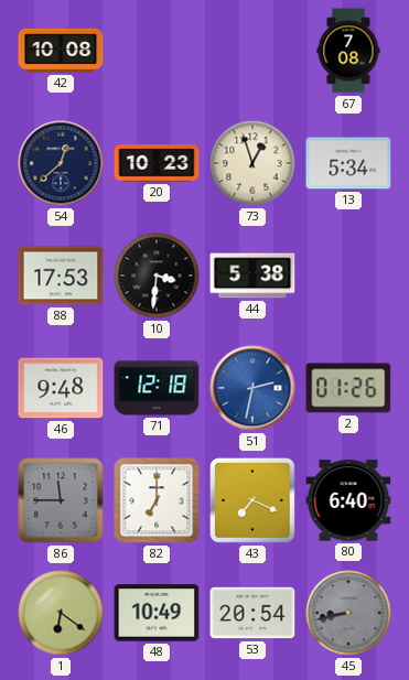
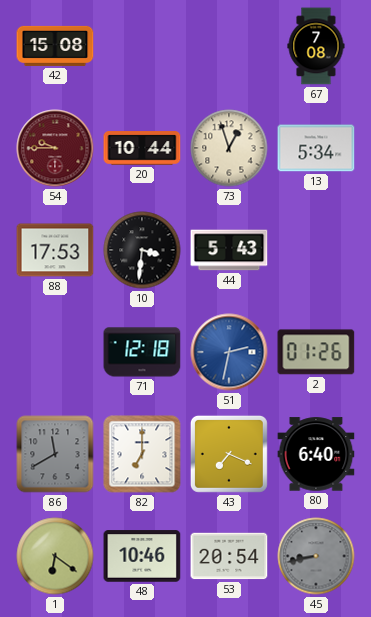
42: 10:08 -> 15:08
54: 12:38 -> 9:45
54 dial: navy -> burgundy
20: 10:23 -> 10:44
44: 5:38 -> 5:43
46: 9:48 -> none
86: 11:45 -> 11:40
48: 10:49 -> 10:46
